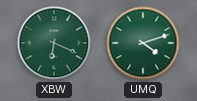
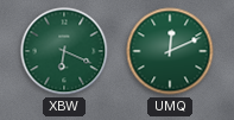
UMQ: 4:12 -> 12:11
